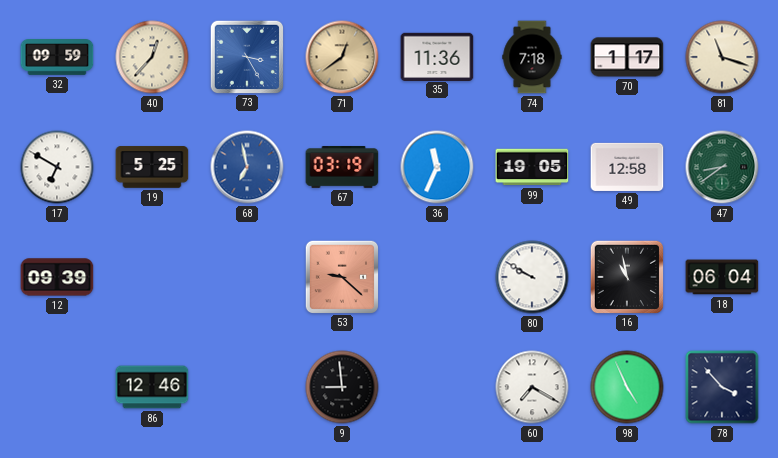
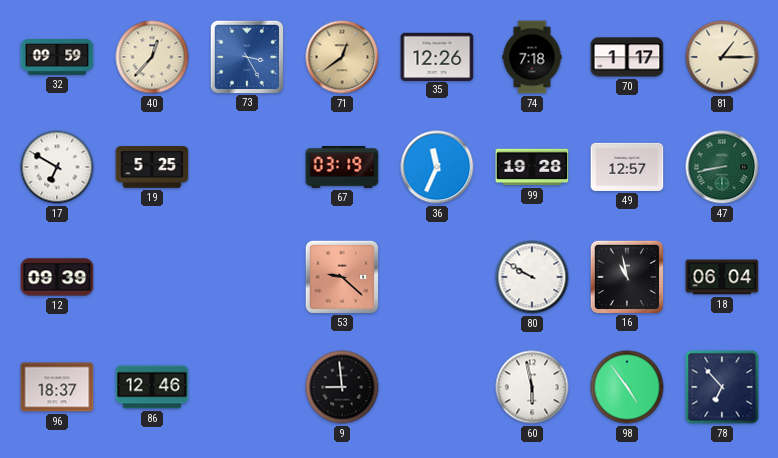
35: 11:36 -> 12:26
81: 11:18 -> 1:15
68: 6:58 -> none
99: 19:05 -> 19:28
49: 12:58 -> 12:57
47: 8:39 -> 8:43
96: none -> 18:37
60: 7:20 -> 5:58
98: 4:56 -> 4:54
78: 3:53 -> 6:53
